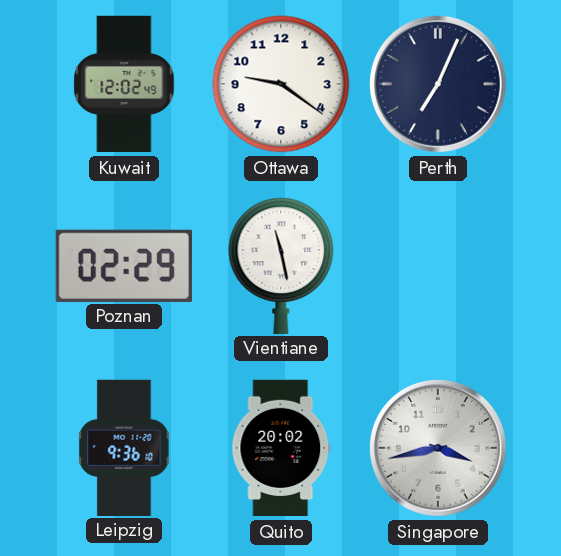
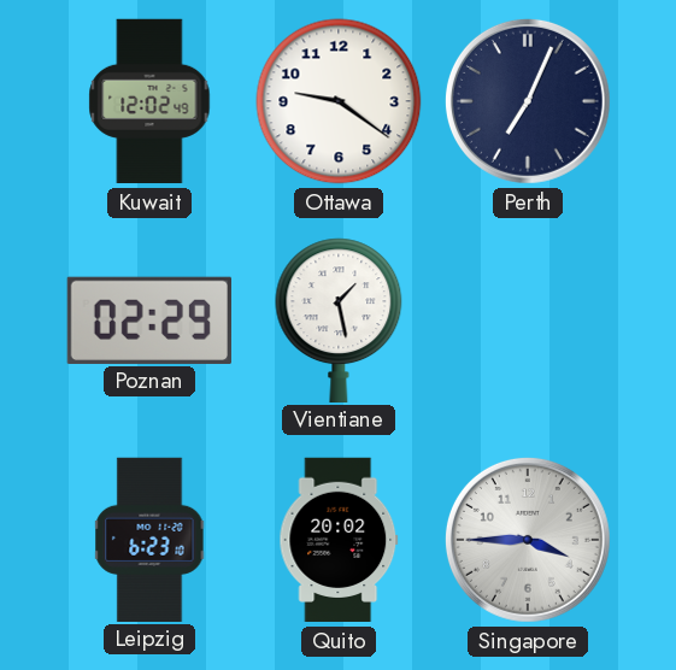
Vientiane: 11:28 -> 1:28
Leipzig: 9:36 -> 6:23
Singapore: 3:43 -> 3:45
